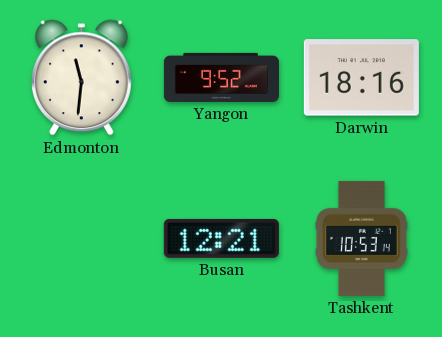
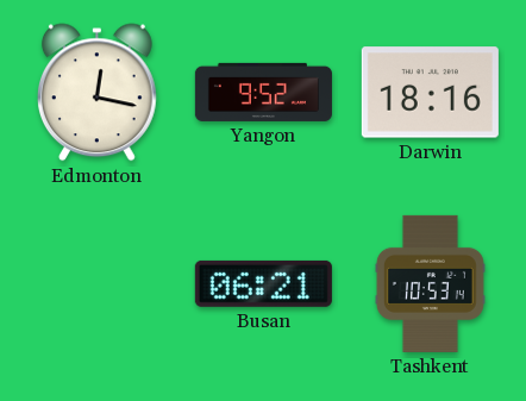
Edmonton: 11:31 -> 12:17
Busan: 12:21 -> 06:21
